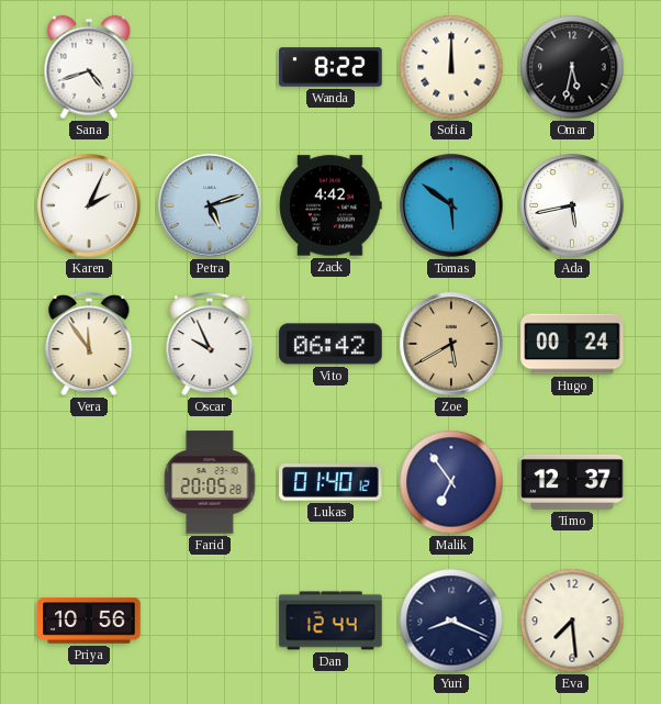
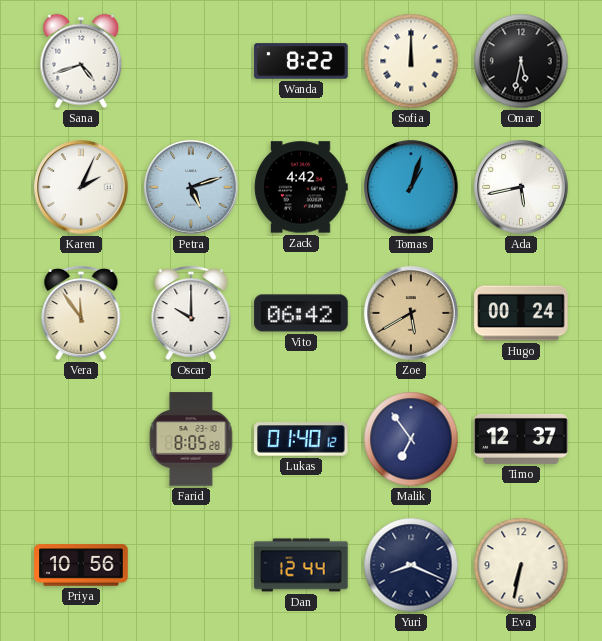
Tomas: 5:51 -> 1:03
Oscar: 9:56 -> 10:00
Farid: 20:05 -> 8:05
Eva: 7:29 -> 6:32
